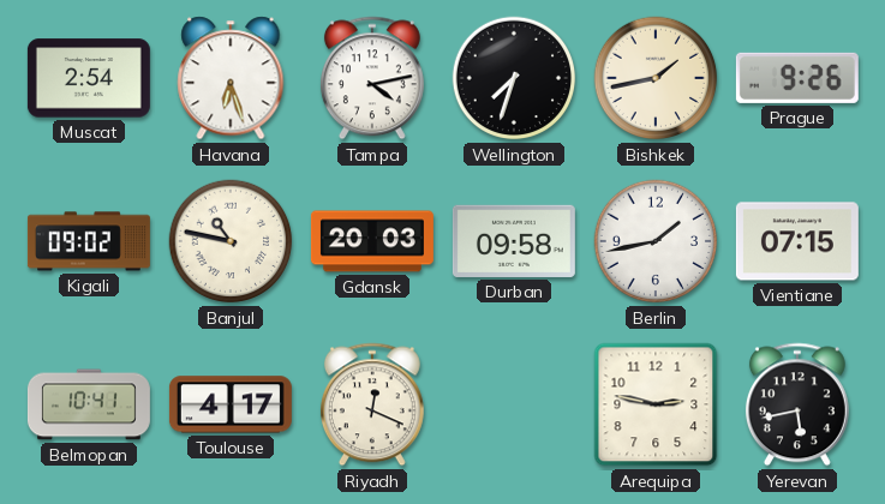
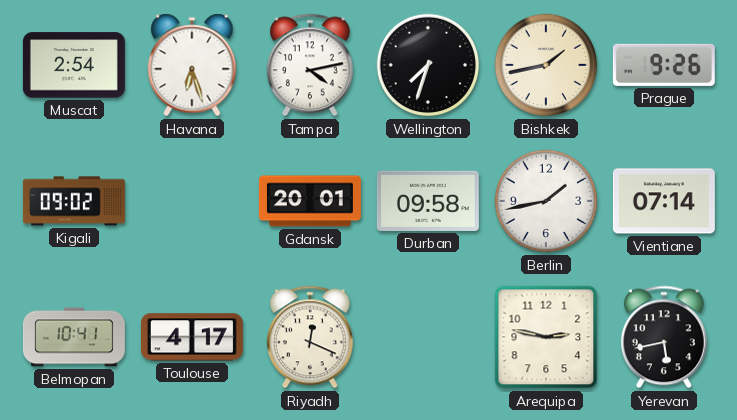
Banjul: 10:47 -> none
Gdansk: 20:03 -> 20:01
Vientiane: 07:15 -> 07:14
